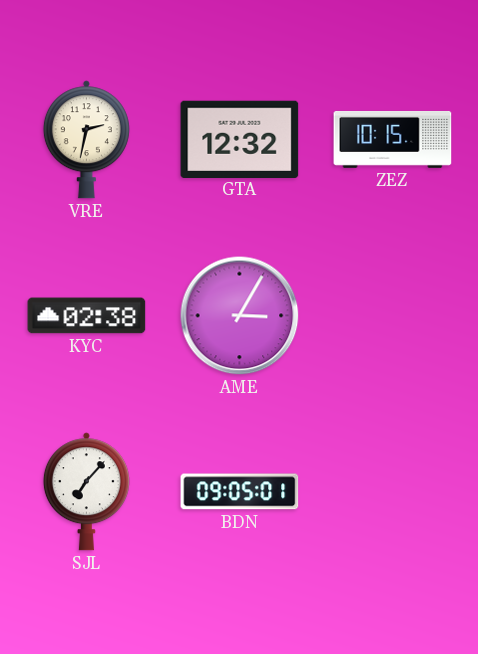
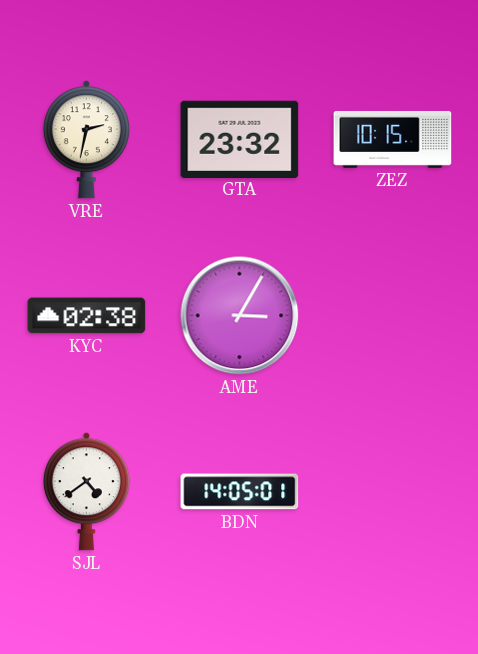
GTA: 12:32 -> 23:32
SJL: 7:07 -> 4:39
BDN: 09:05 -> 14:05
